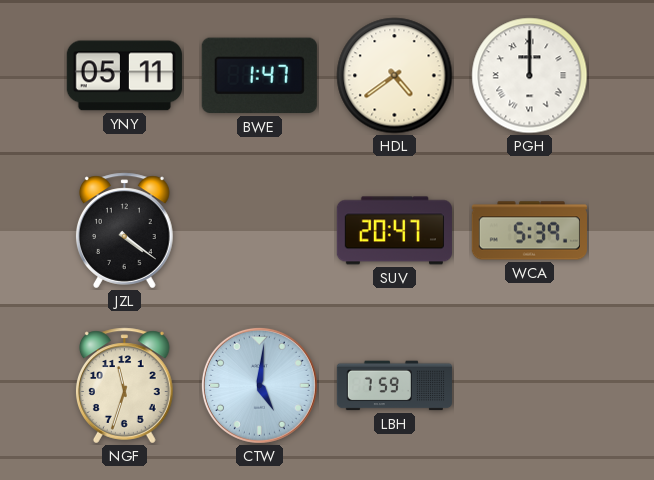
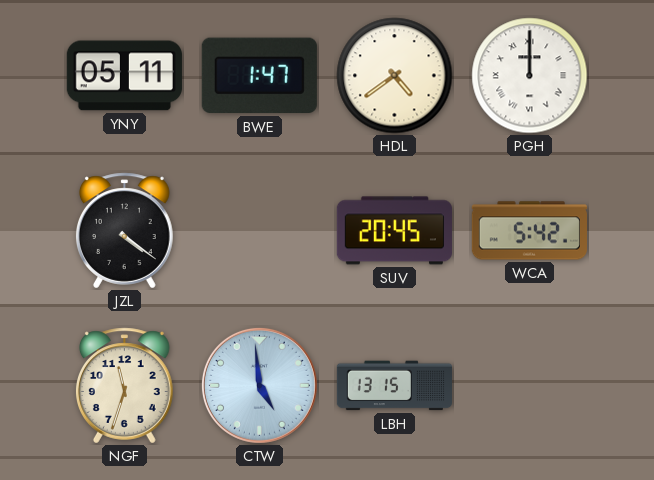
SUV: 20:47 -> 20:45
WCA: 5:39 -> 5:42
CTW: 5:01 -> 4:59
LBH: 7:59 -> 13:15
